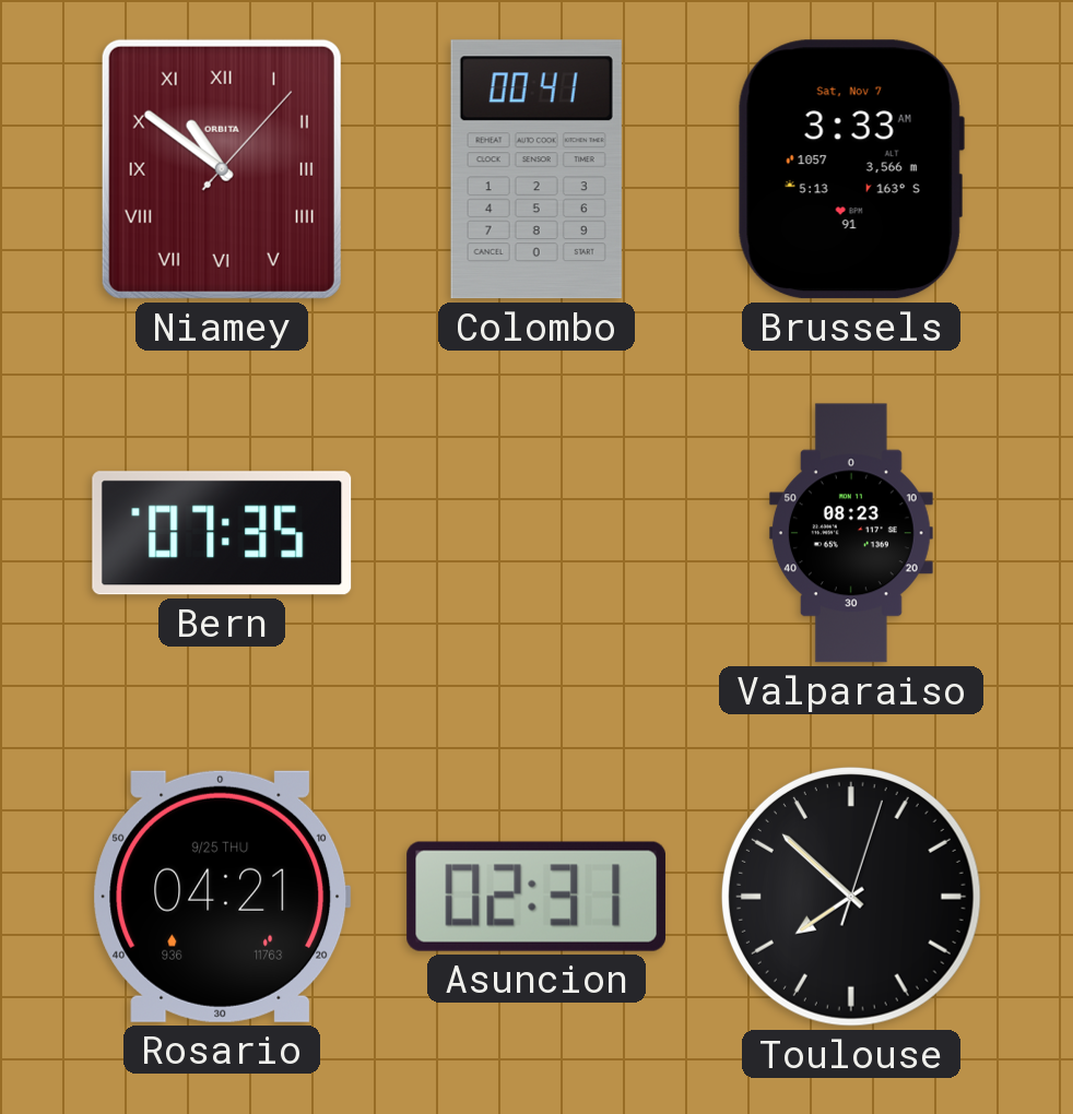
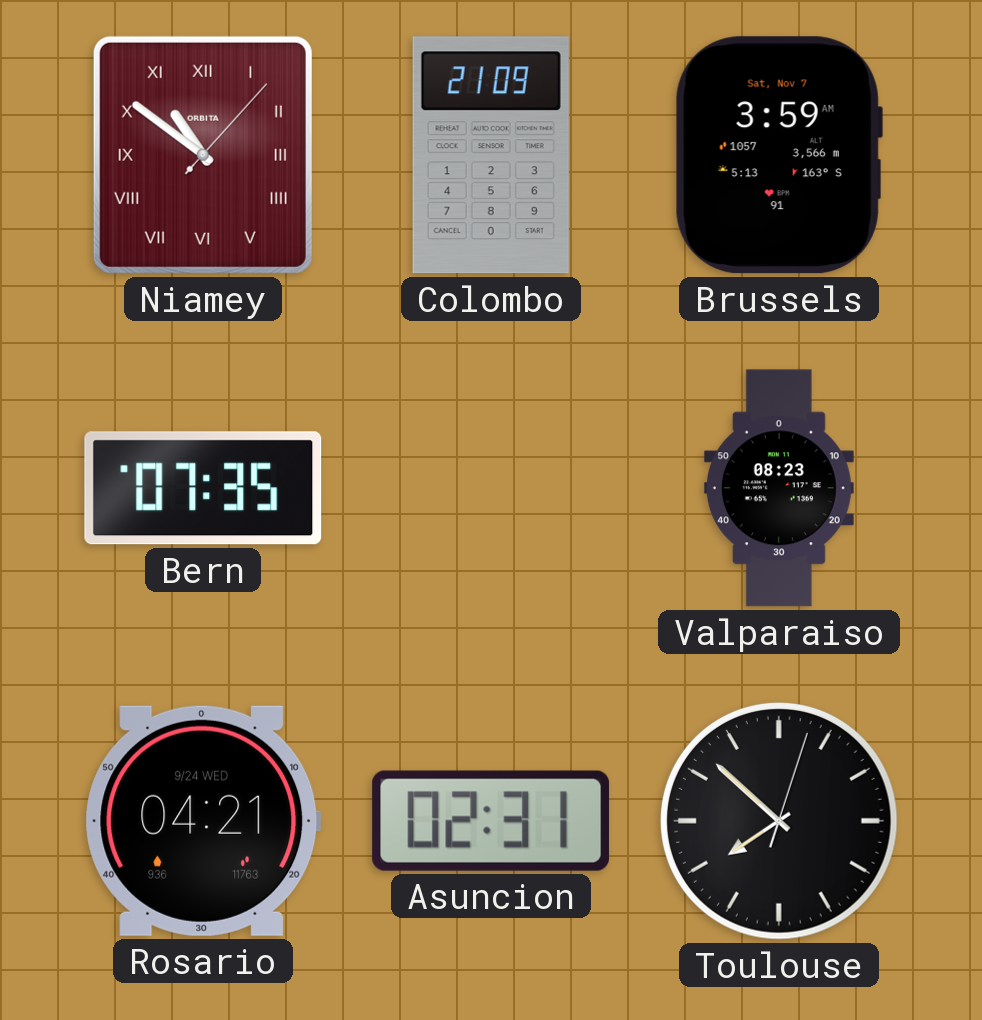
Colombo: 00:41 -> 21:09
Brussels: 3:33 -> 3:59
Rosario date: 9/25 THU -> 9/24 WED
